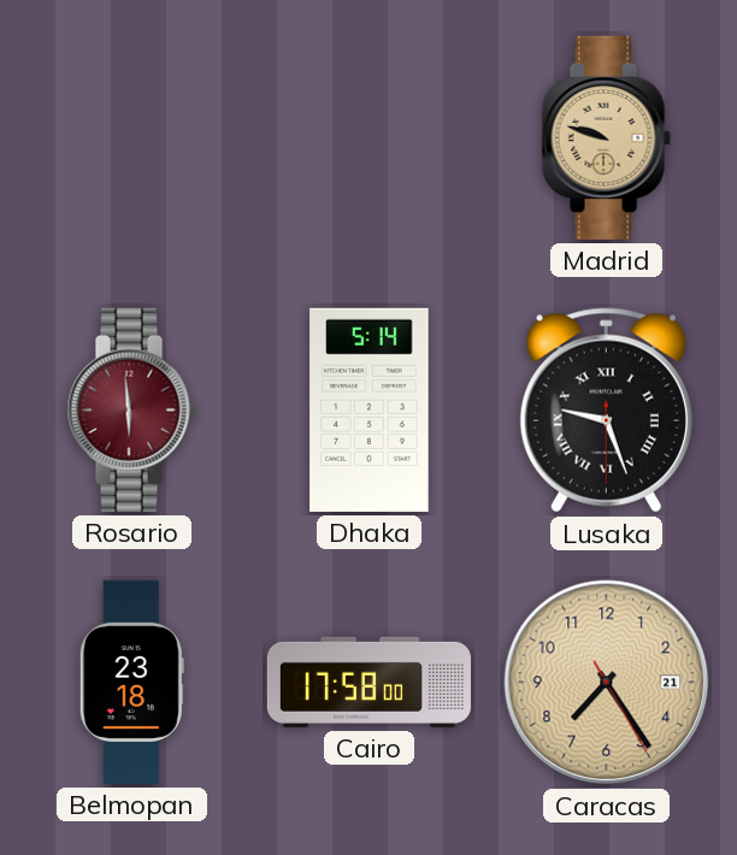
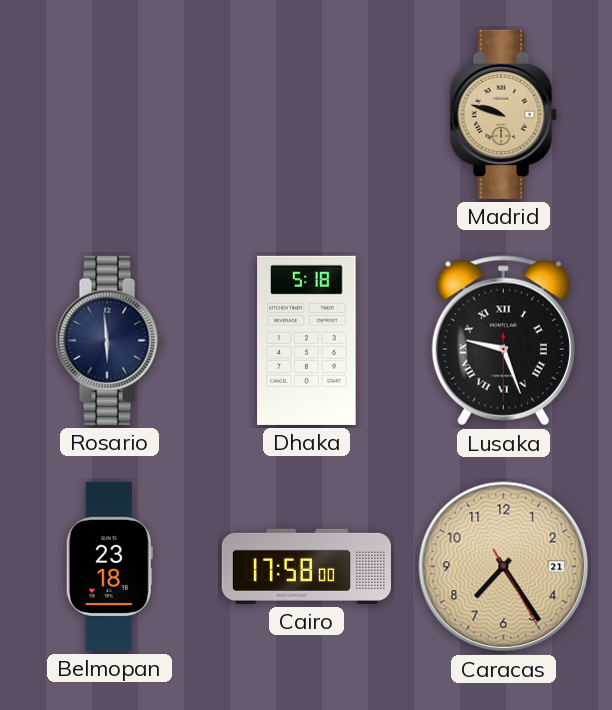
Rosario dial: burgundy -> navy
Dhaka: 5:14 -> 5:18
